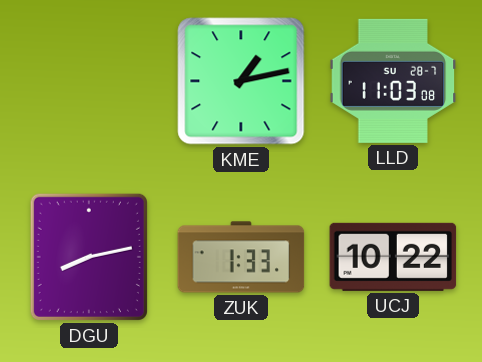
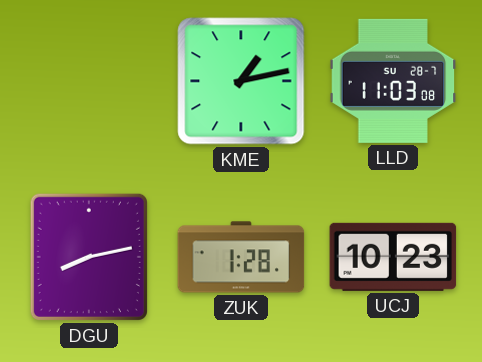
ZUK: 1:33 -> 1:28
UCJ: 10:22 -> 10:23
